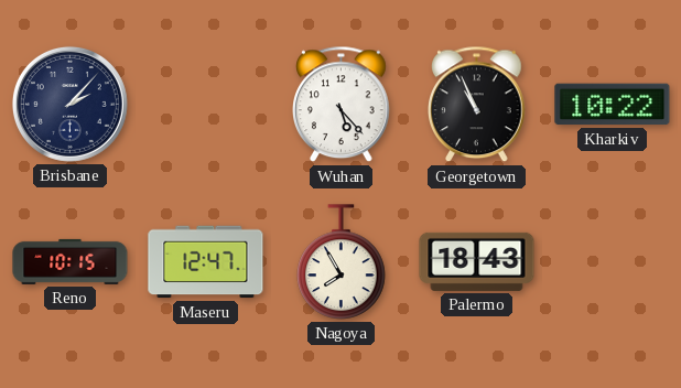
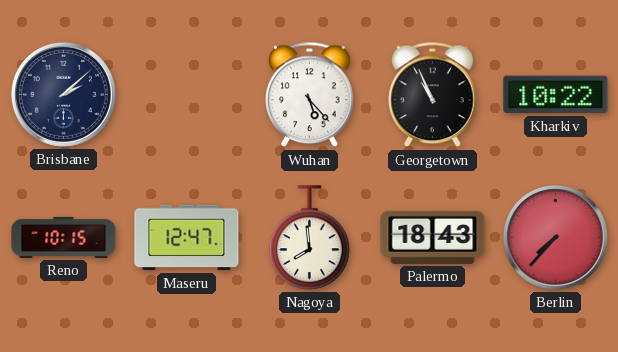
Brisbane: 2:07 -> 2:08
Nagoya: 7:55 -> 7:59
Berlin: none -> 7:37
